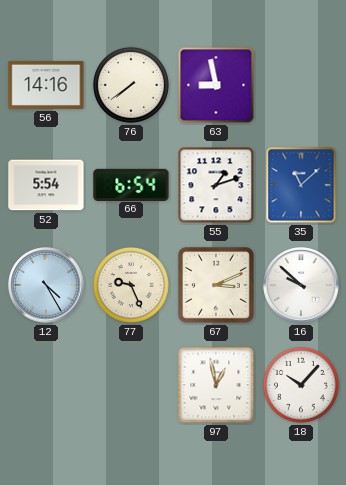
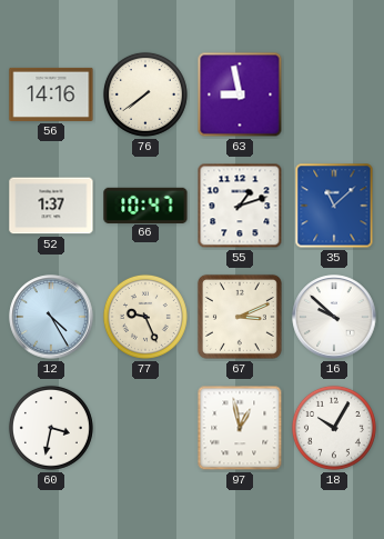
52: 5:54 -> 1:37
66: 6:54 -> 10:47
60: none -> 3:32
18: 10:07 -> 10:05
